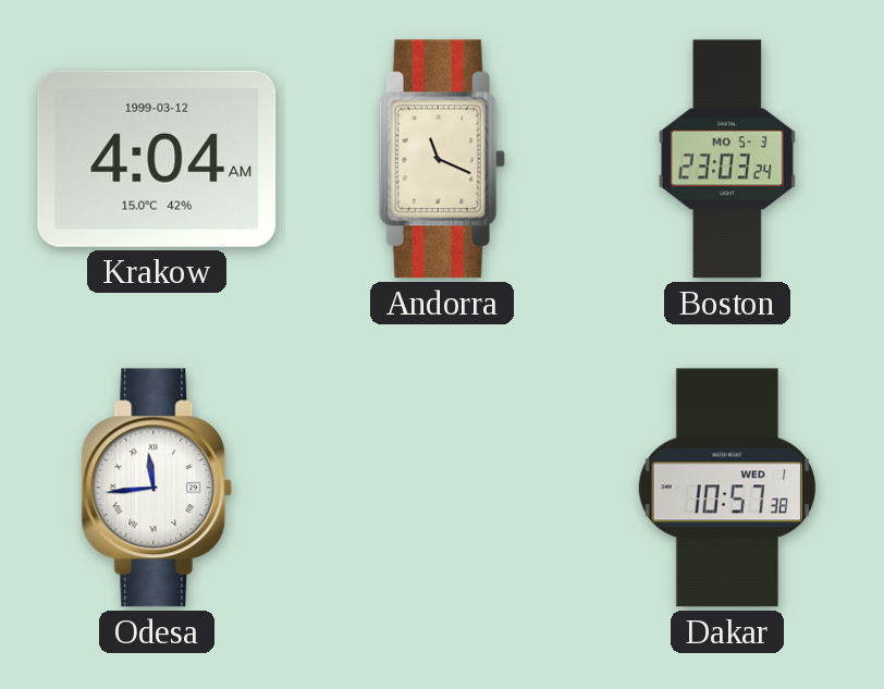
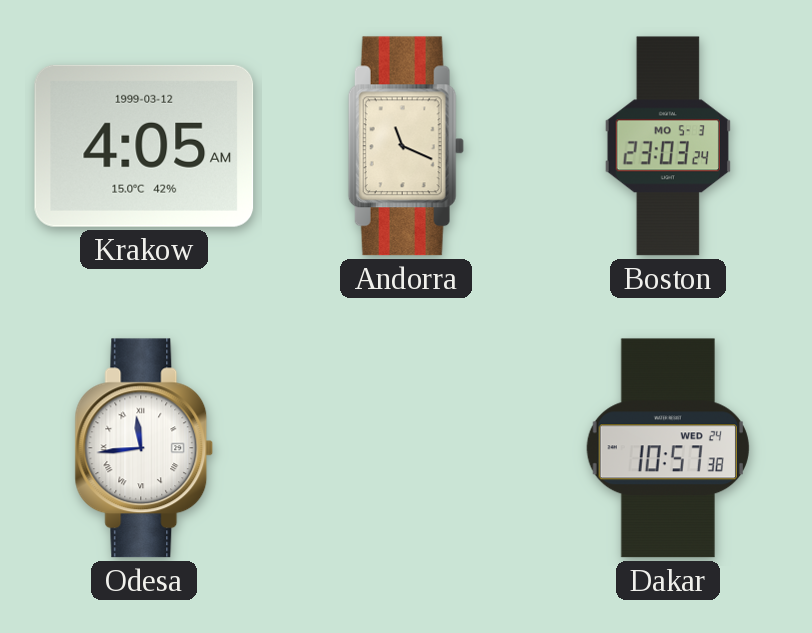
Krakow: 4:04 -> 4:05
Dakar date: WED 1 -> WED 24
